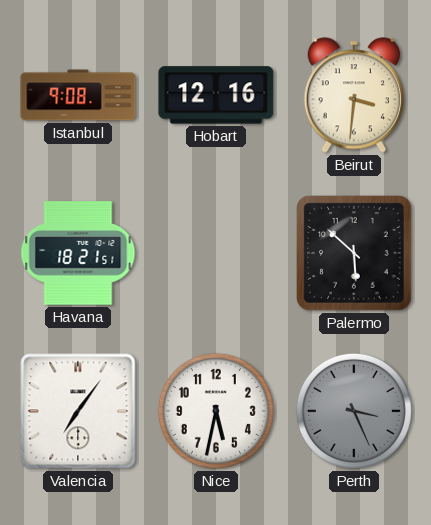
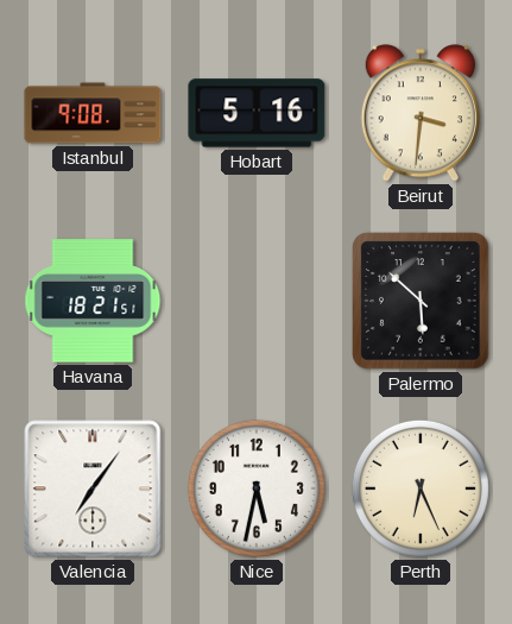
Hobart: 12:16 -> 5:16
Perth: 3:26 -> 6:26
Perth dial: grey -> cream
